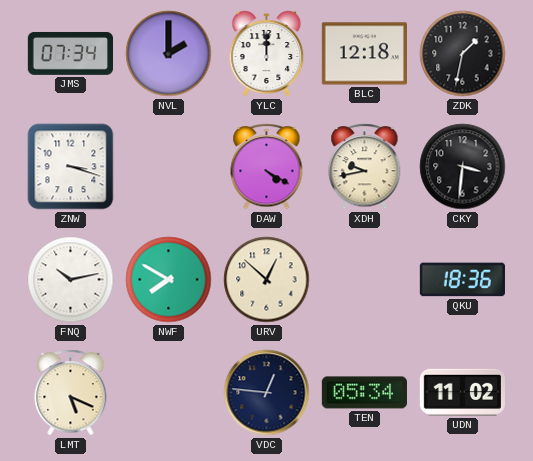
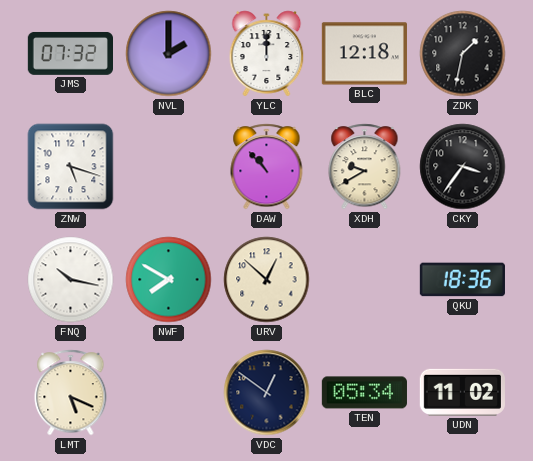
JMS: 07:34 -> 07:32
ZNW: 3:18 -> 5:18
DAW: 4:20 -> 10:53
XDH: 9:43 -> 9:40
CKY: 3:31 -> 3:36
FNQ: 10:13 -> 10:17
VDC: 12:46 -> 12:51
